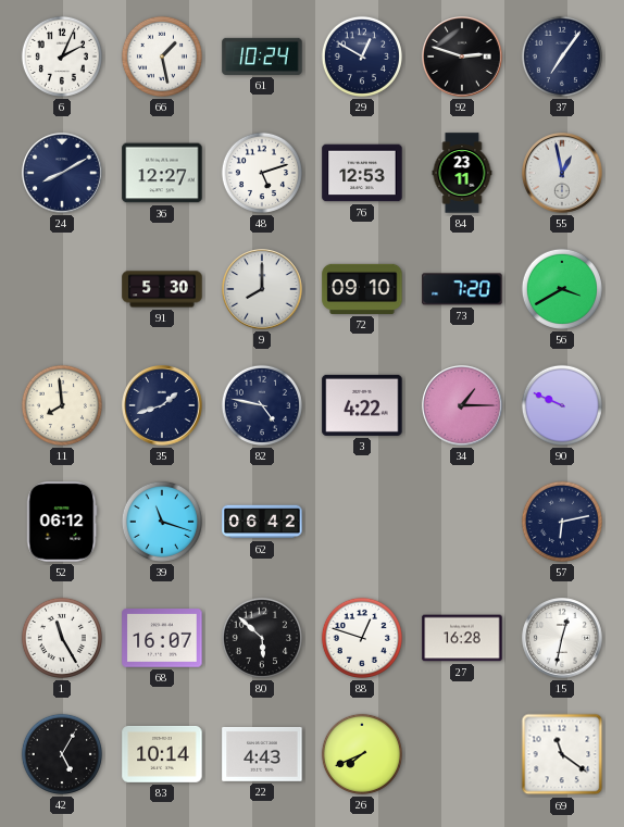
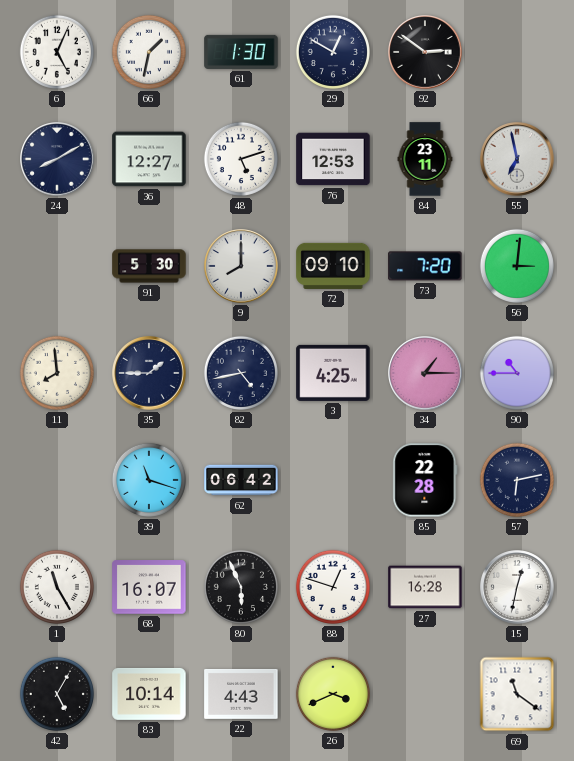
6: 2:04 -> 5:04
66: 1:28 -> 1:32
61: 10:24 -> 1:30
92: 2:48 -> 2:51
37: 7:06 -> none
55: 12:58 -> 6:58
56: 3:40 -> 3:01
35: 1:42 -> 1:45
82: 4:47 -> 4:43
3: 4:22 -> 4:25
90: 9:49 -> 10:45
52: 06:12 -> none
85: none -> 22:28
80: 5:52 -> 5:56
26: 7:41 -> 3:41
